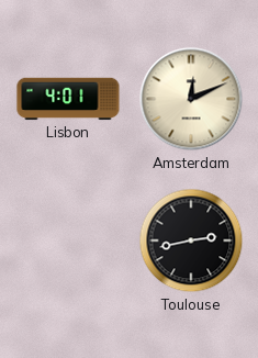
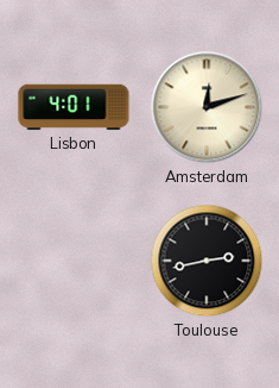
Amsterdam: 12:11 -> 12:12
